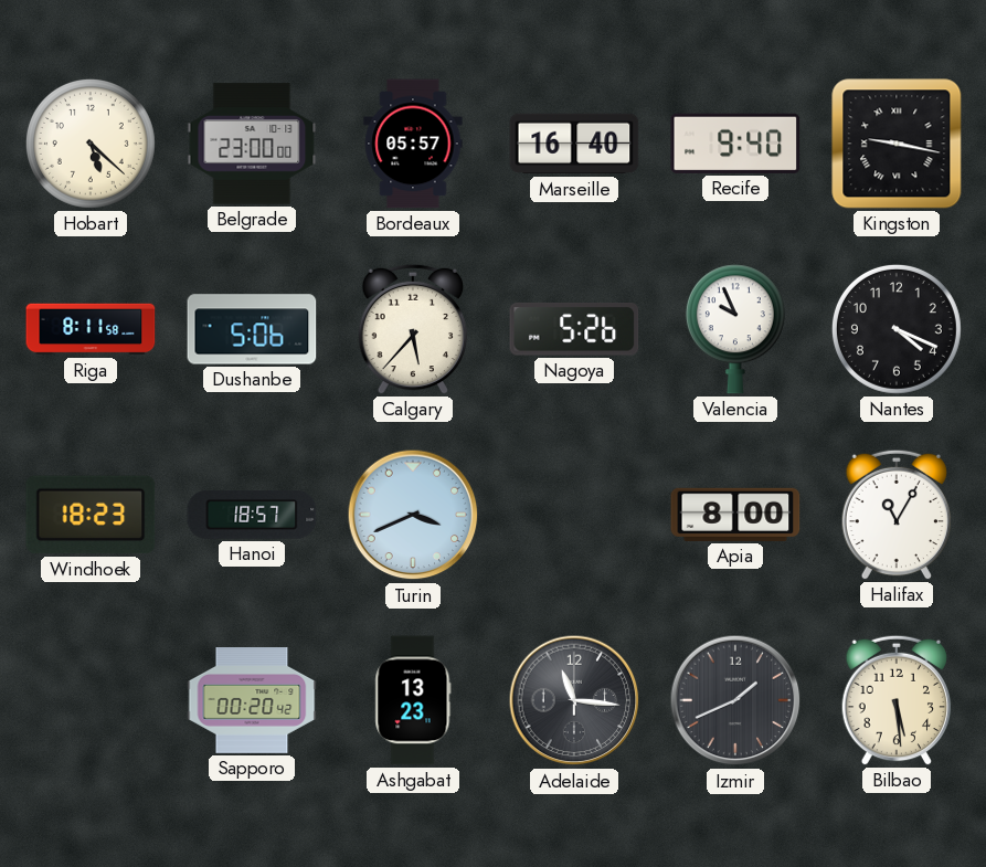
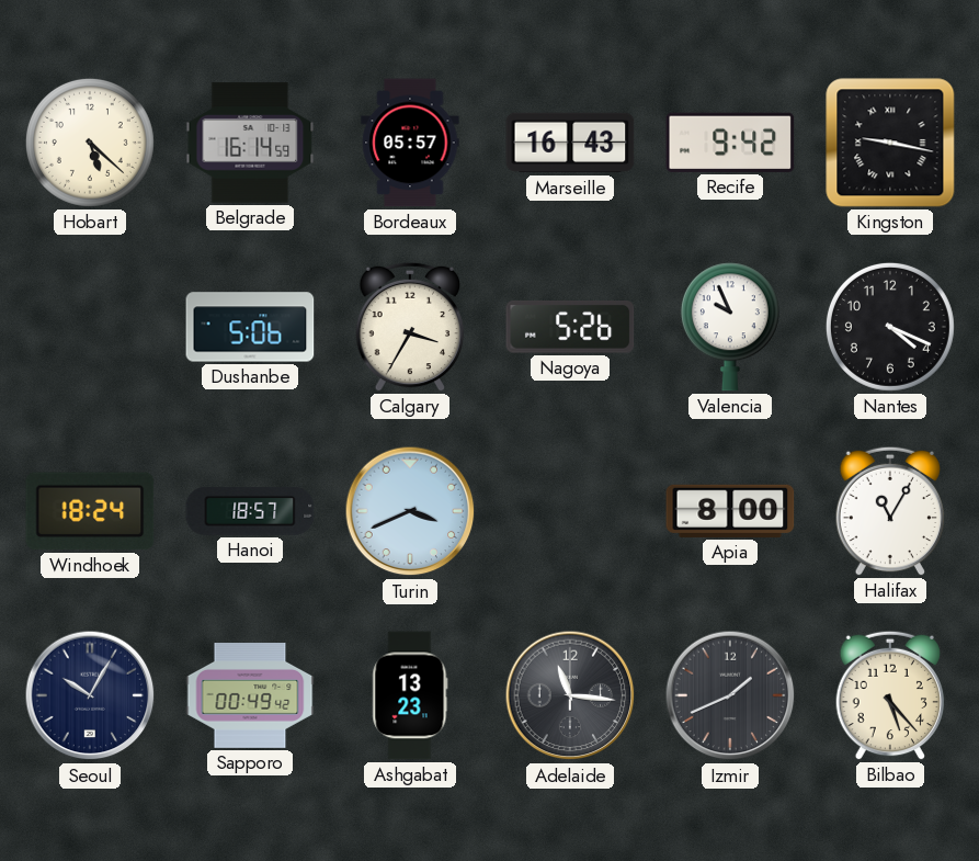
Belgrade: 23:00 -> 16:14
Marseille: 16:40 -> 16:43
Recife: 9:40 -> 9:42
Riga: 8:11 -> none
Calgary: 5:37 -> 3:35
Windhoek: 18:23 -> 18:24
Seoul: none -> 10:05
Sapporo: 00:20 -> 00:49
Bilbao: 5:29 -> 5:23
